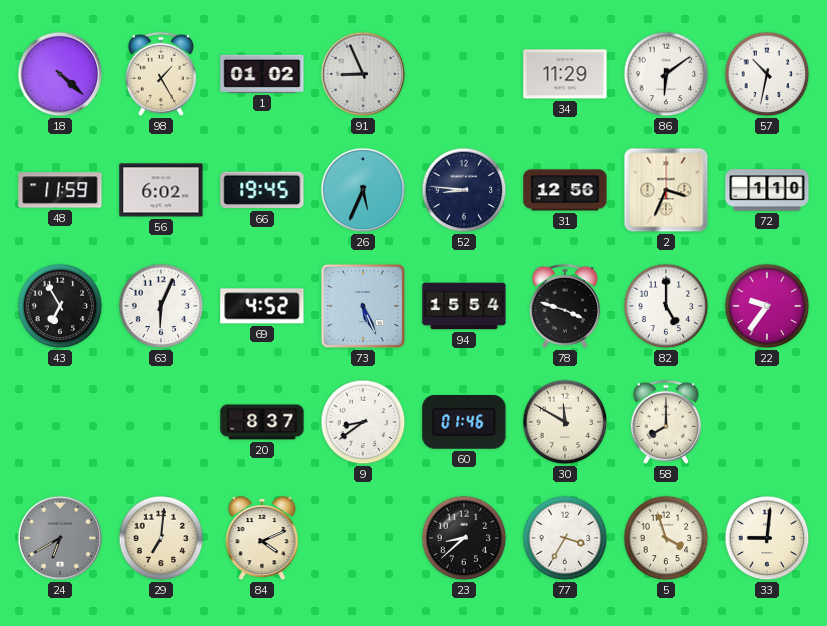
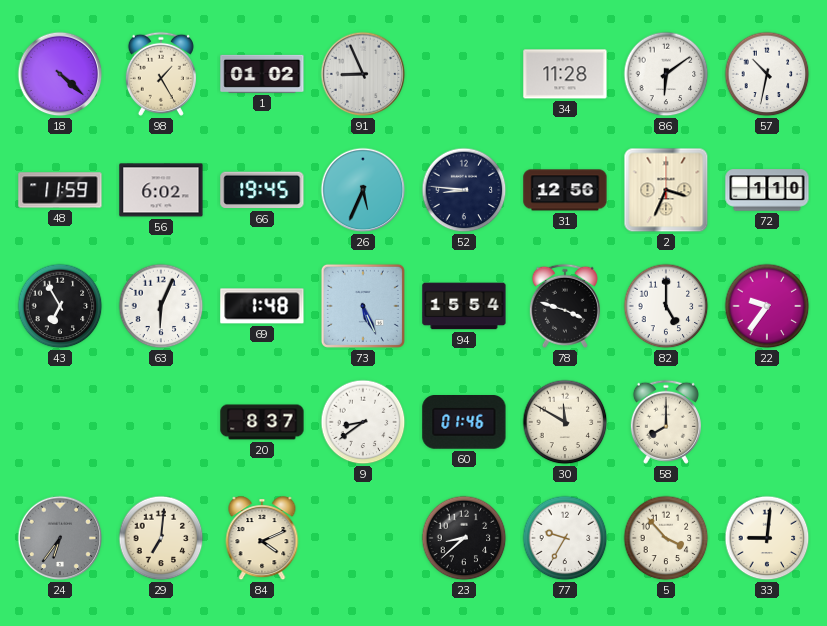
34: 11:29 -> 11:28
69: 4:52 -> 1:48
24: 6:40 -> 6:36
77: 3:35 -> 9:35
5: 3:57 -> 3:53
